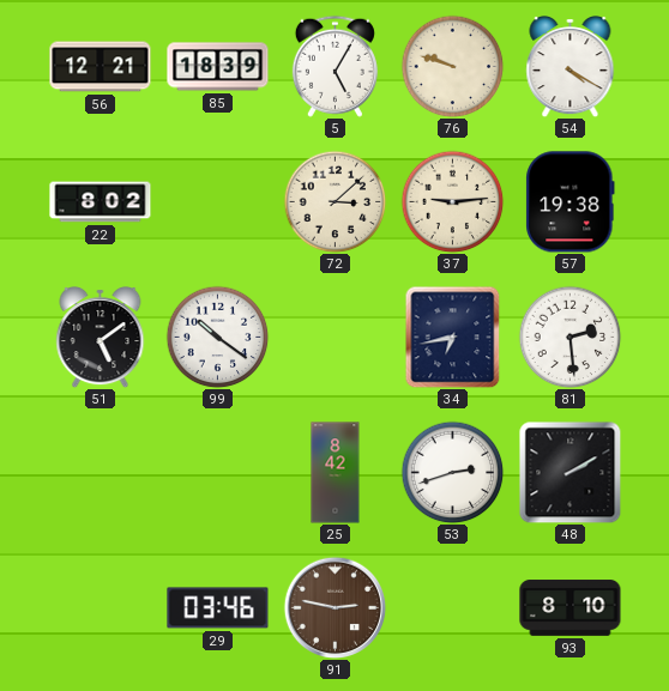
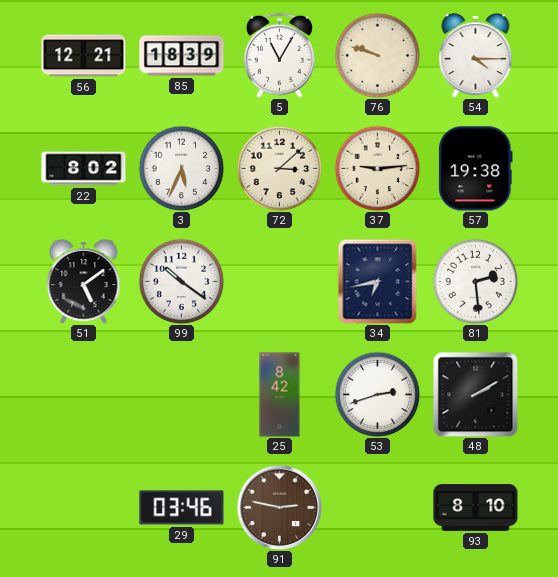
5: 5:05 -> 11:05
54: 4:20 -> 4:15
3: none -> 5:34
